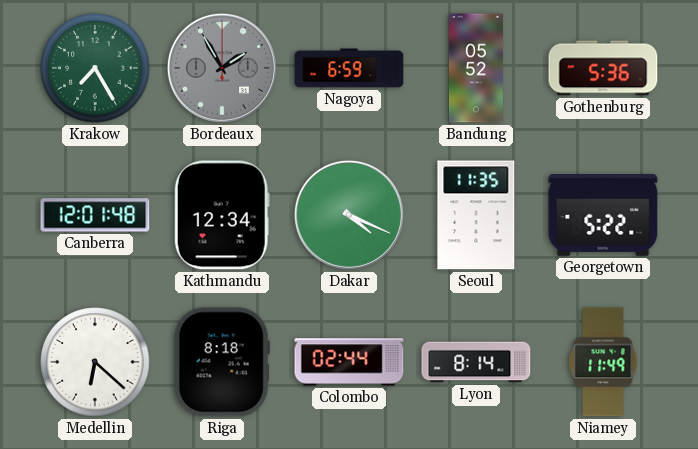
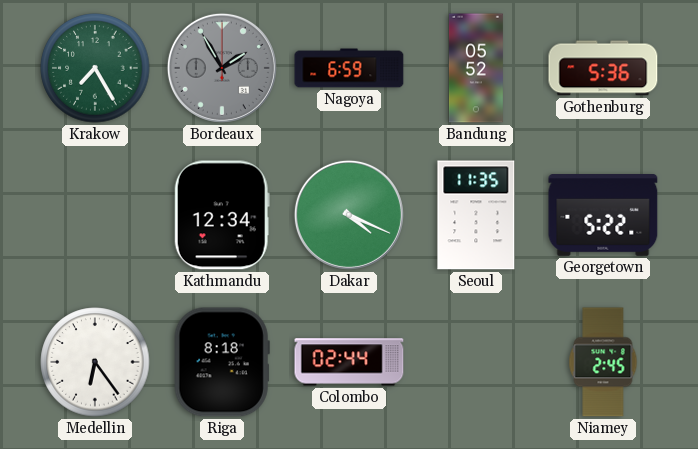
Canberra: 12:01 -> none
Medellin: 6:22 -> 6:24
Lyon: 8:14 -> none
Niamey: 11:49 -> 2:45
